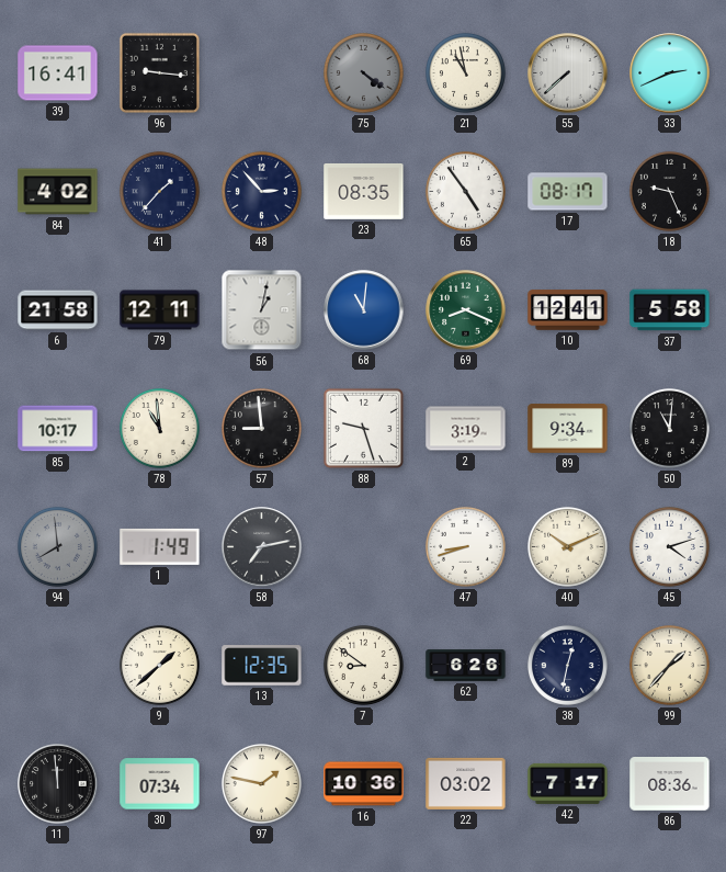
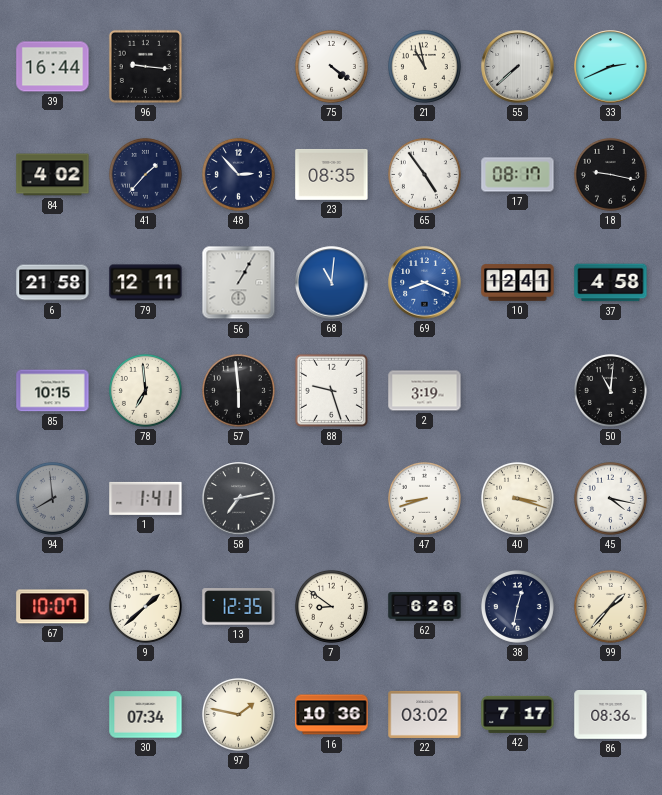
39: 16:41 -> 16:44
75 dial: grey -> white
18: 9:26 -> 9:17
56: 1:02 -> 1:05
69 dial: green -> blue
37: 5:58 -> 4:58
85: 10:17 -> 10:15
78: 10:59 -> 6:59
57: 8:59 -> 5:59
89: 9:34 -> none
1: 1:49 -> 1:41
40: 10:11 -> 3:18
45: 4:12 -> 4:17
67: none -> 10:07
11: 11:59 -> none
